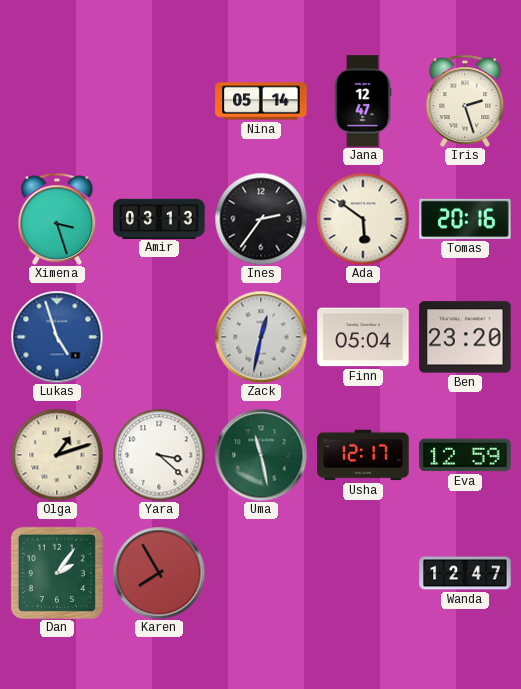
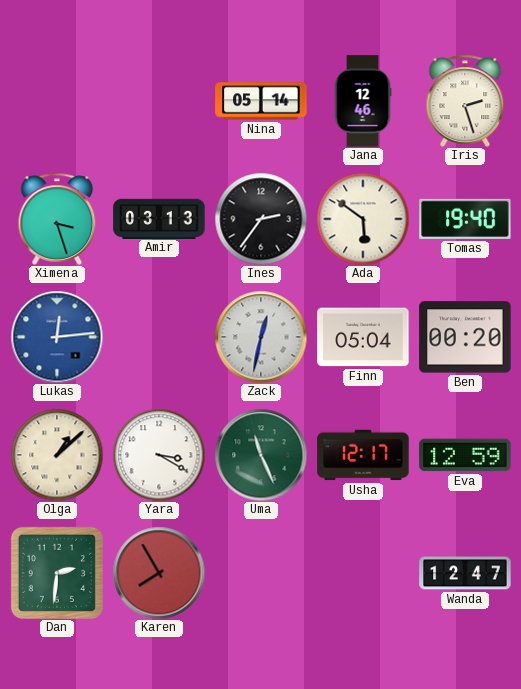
Jana: 12:47 -> 12:46
Tomas: 20:16 -> 19:40
Lukas: 4:57 -> 12:14
Ben: 23:20 -> 00:20
Olga: 1:12 -> 1:08
Yara: 3:22 -> 3:20
Uma: 11:28 -> 11:26
Dan: 2:06 -> 2:31
